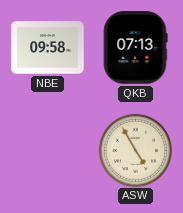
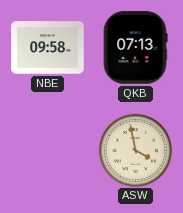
ASW: 4:55 -> 3:58
